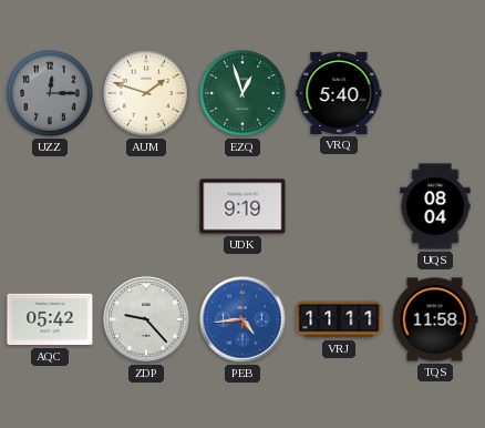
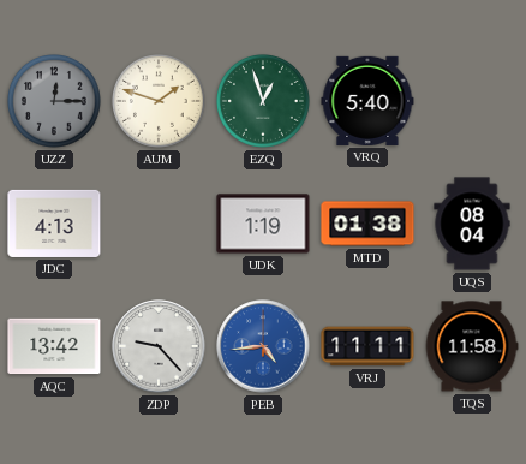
JDC: none -> 4:13
UDK: 9:19 -> 1:19
MTD: none -> 01:38
AQC: 05:42 -> 13:42
